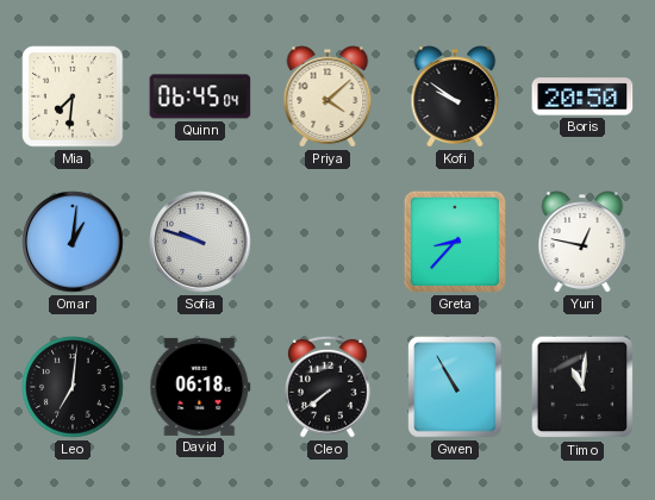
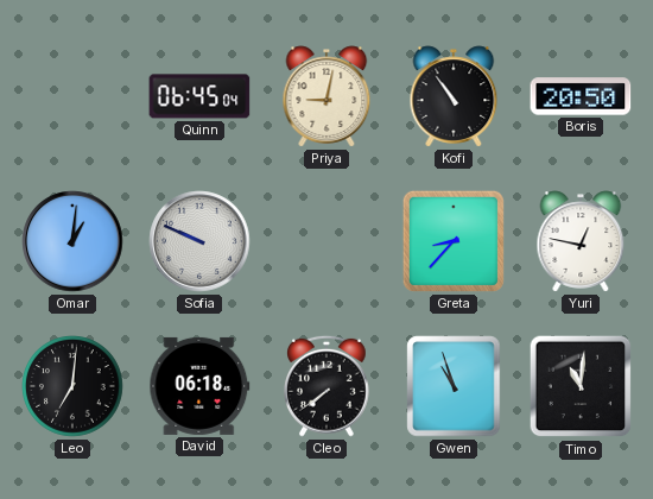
Mia: 7:31 -> none
Priya: 4:08 -> 9:02
Kofi: 9:51 -> 10:54
Sofia: 9:48 -> 9:49
Gwen: 10:55 -> 10:57
